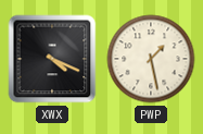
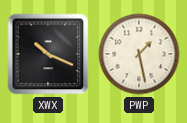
XWX: 4:19 -> 10:19
